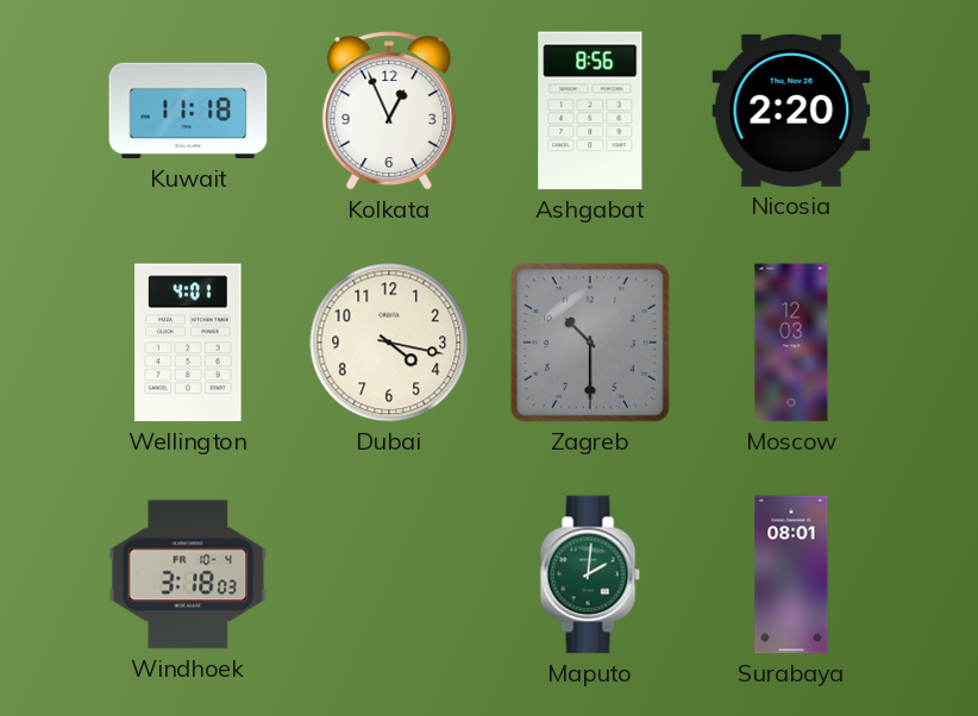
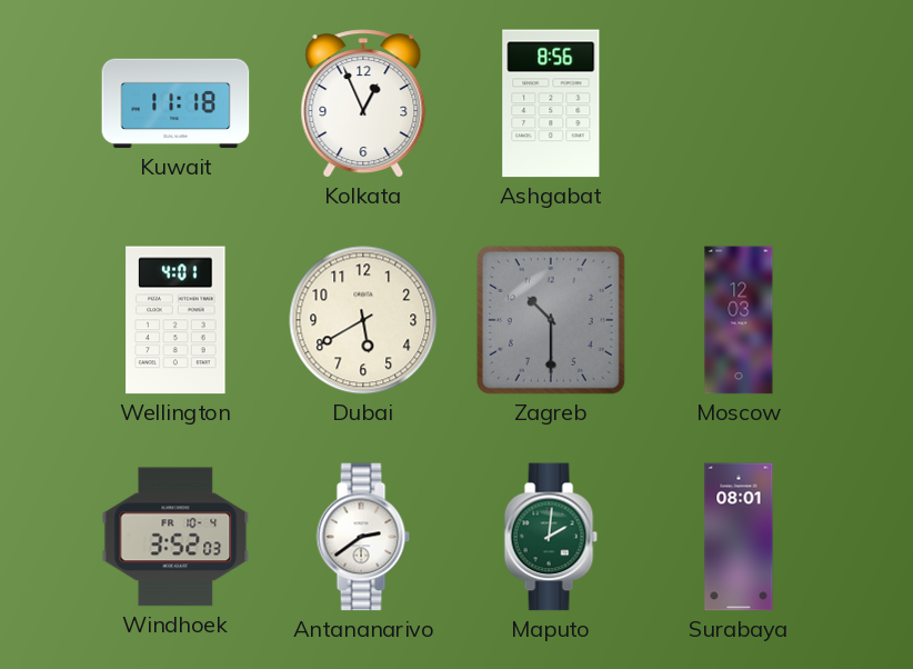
Nicosia: 2:20 -> none
Dubai: 4:17 -> 5:40
Windhoek: 3:18 -> 3:52
Antananarivo: none -> 2:39
